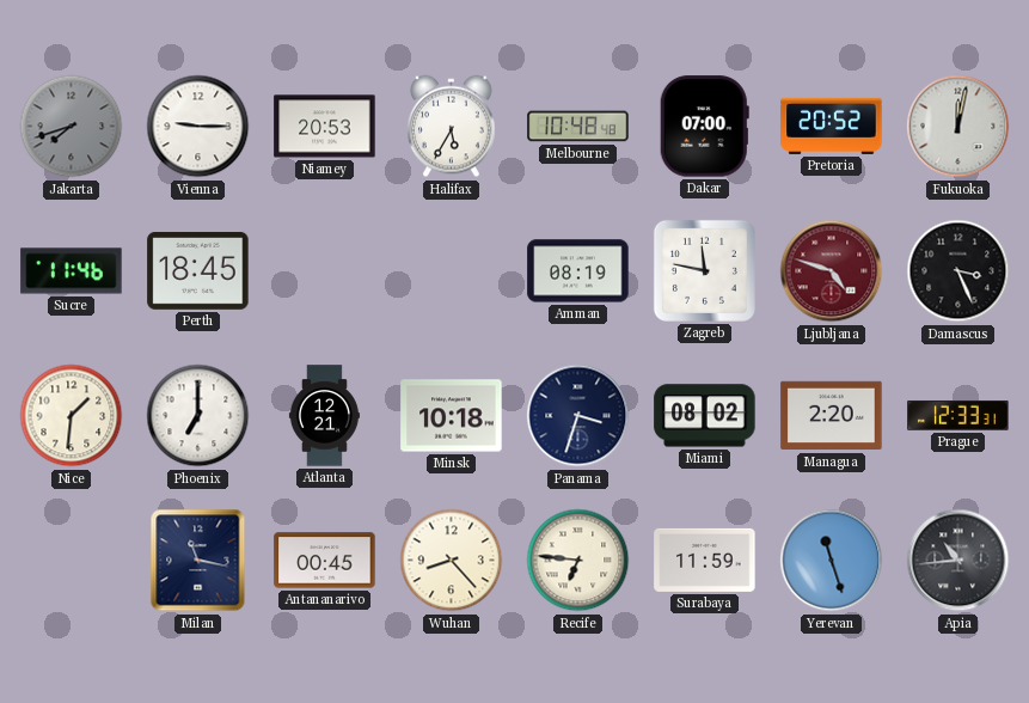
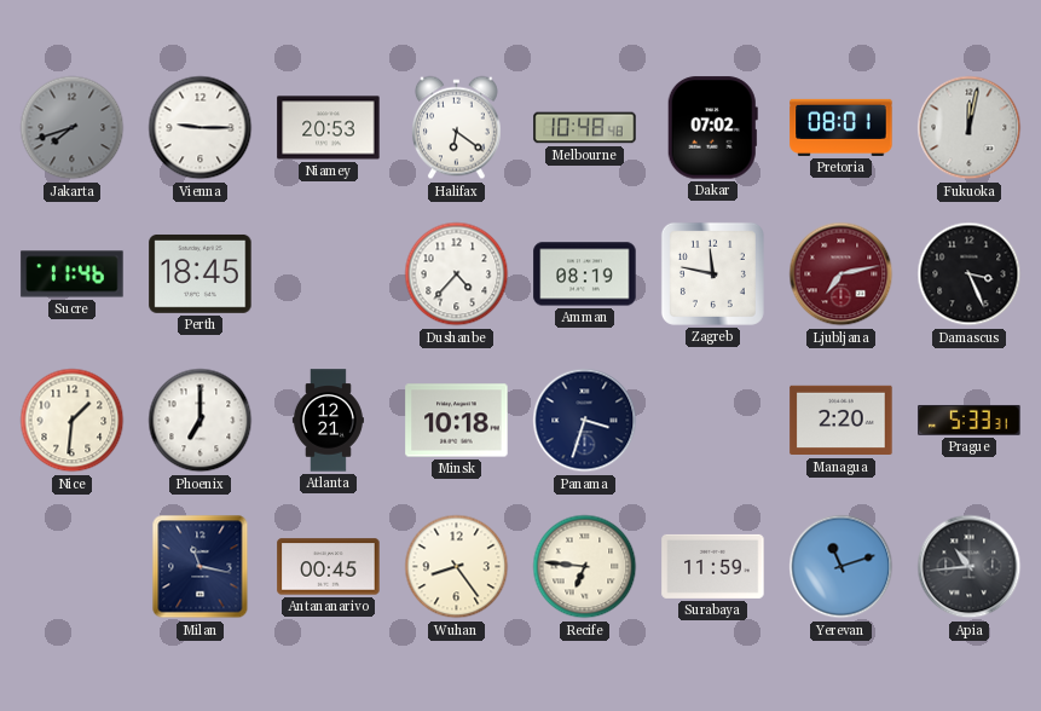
Halifax: 5:35 -> 6:21
Dakar: 07:00 -> 07:02
Pretoria: 20:52 -> 08:01
Dushanbe: none -> 4:37
Ljubljana: 4:48 -> 7:13
Miami: 08:02 -> none
Prague: 12:33 -> 5:33
Wuhan: 8:23 -> 8:24
Yerevan: 11:27 -> 11:12
